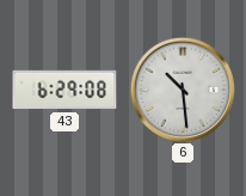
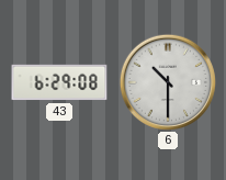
6: 10:29 -> 10:30
